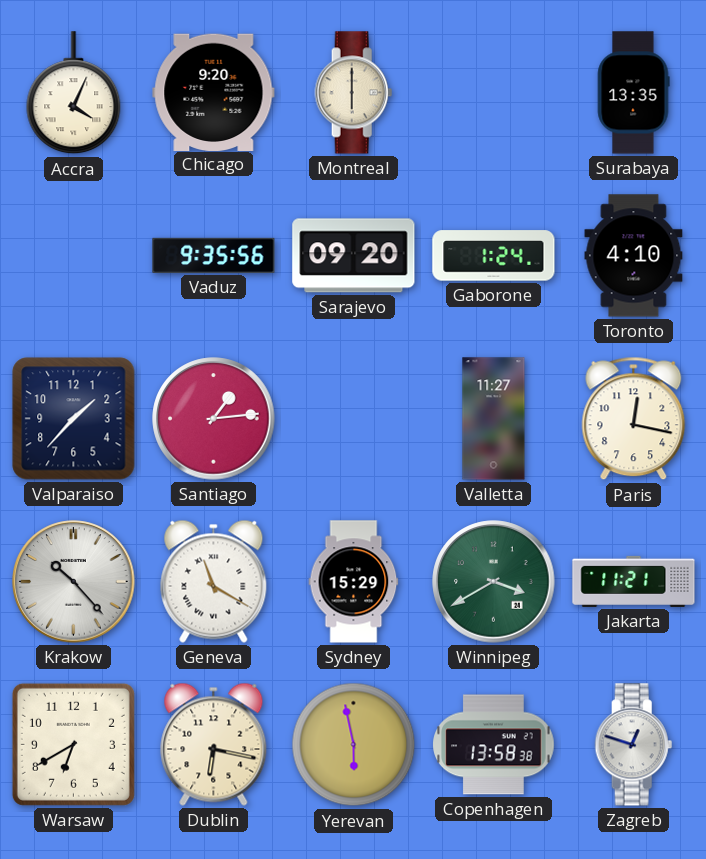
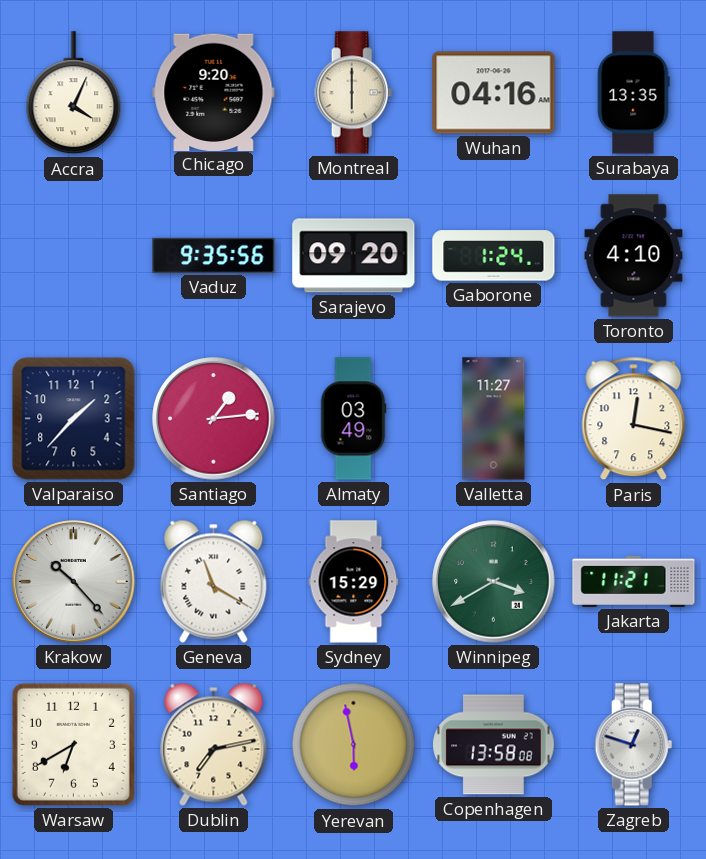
Wuhan: none -> 04:16
Almaty: none -> 03:49
Dublin: 6:17 -> 7:13
Copenhagen: 13:58:38 -> 13:58:08
